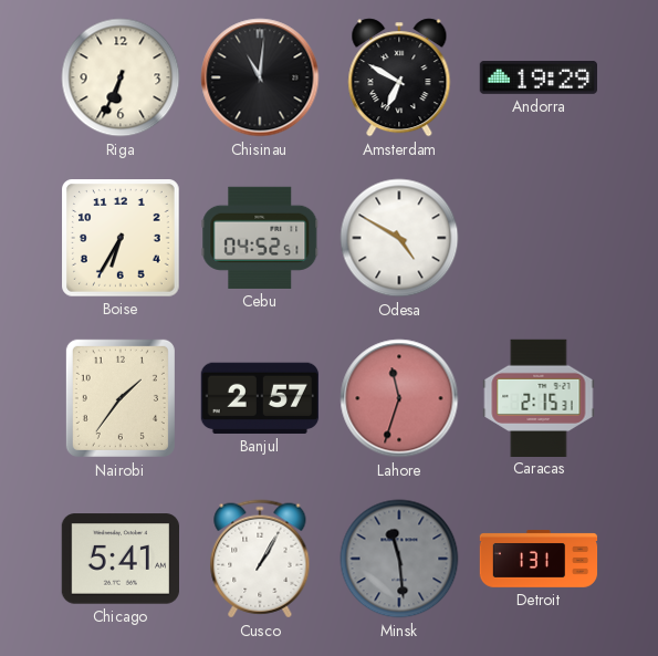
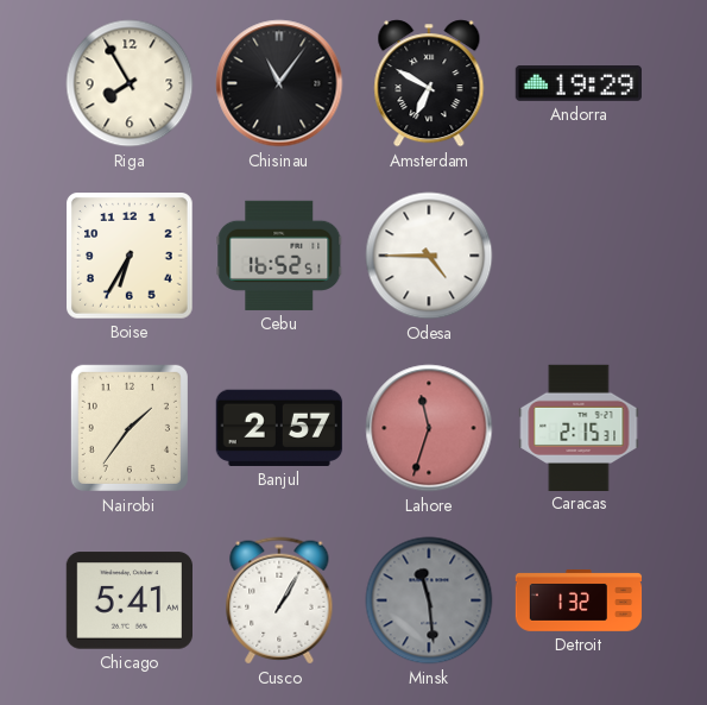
Riga: 6:34 -> 7:55
Chisinau: 11:01 -> 11:06
Cebu: 04:52 -> 16:52
Odesa: 4:50 -> 4:45
Detroit: 1:31 -> 1:32
